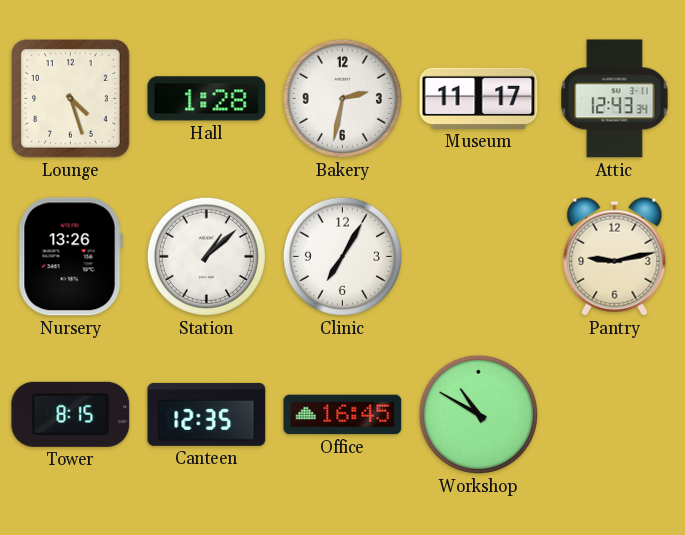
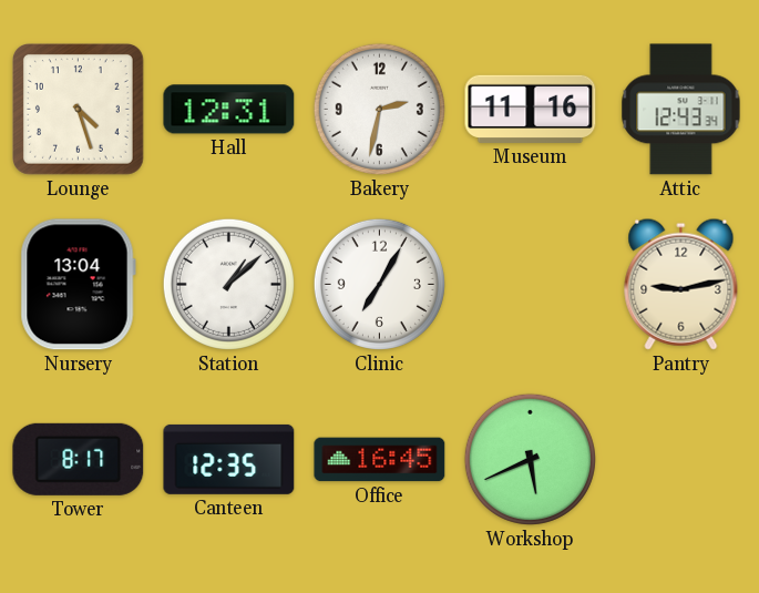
Hall: 1:28 -> 12:31
Museum: 11:17 -> 11:16
Nursery: 13:26 -> 13:04
Tower: 8:15 -> 8:17
Workshop: 10:50 -> 5:41
